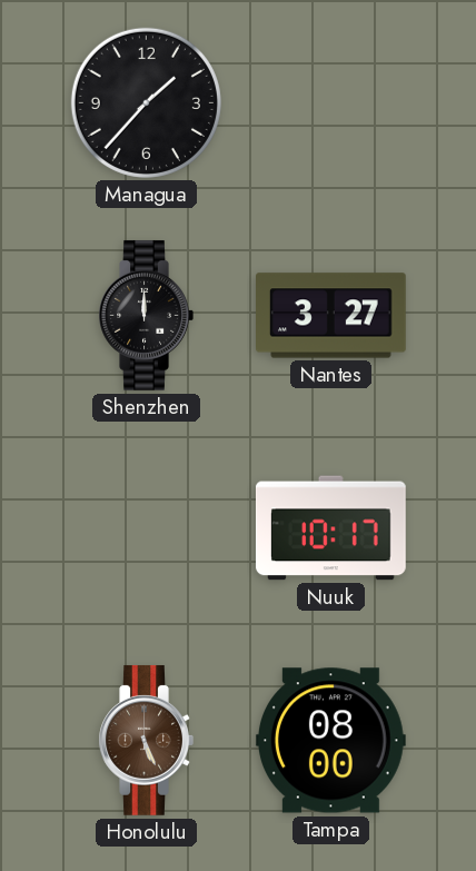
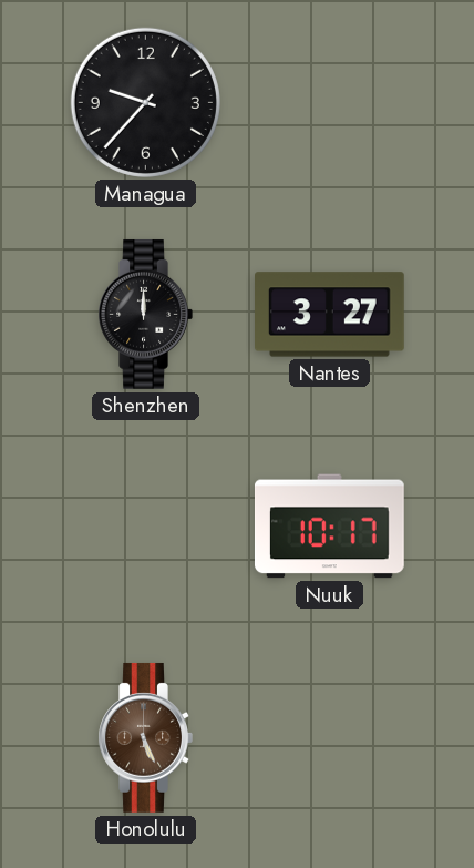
Managua: 1:37 -> 9:37
Tampa: 08:00 -> none
